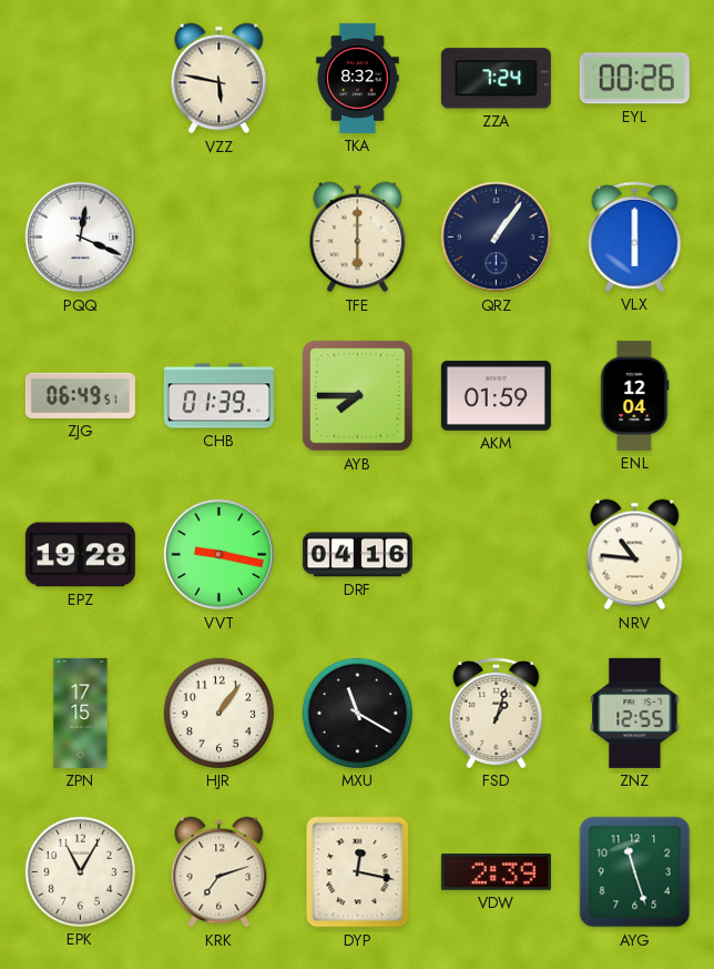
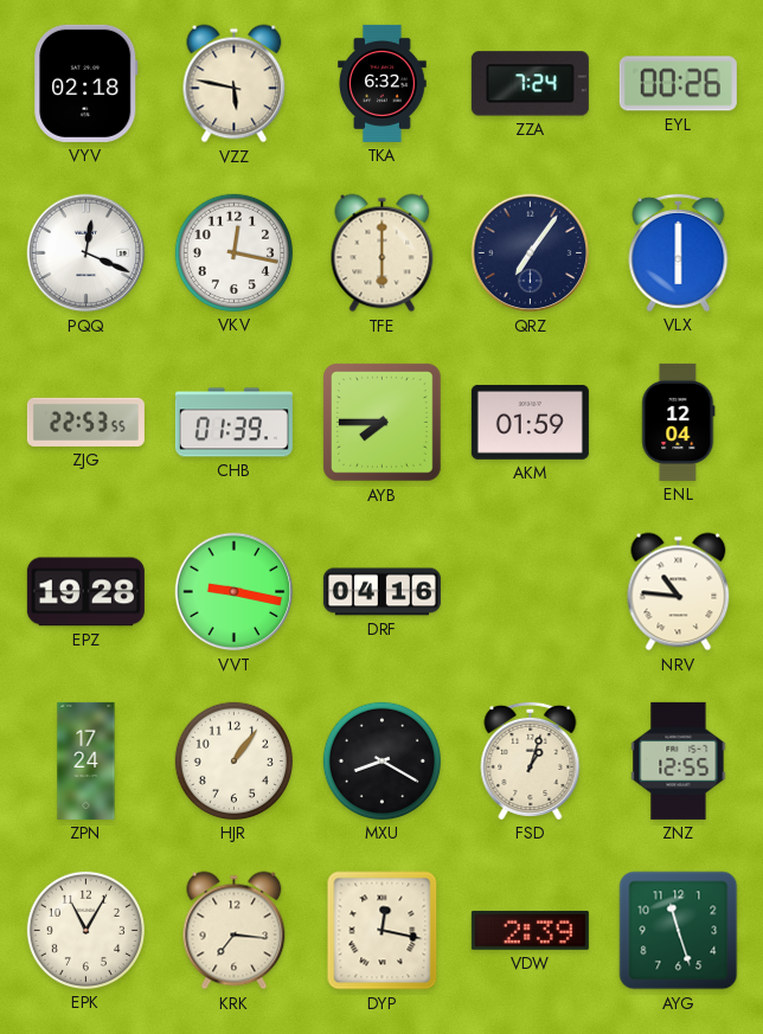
VYV: none -> 02:18
TKA: 8:32 -> 6:32
VKV: none -> 12:17
QRZ: 1:06 -> 7:06
ZJG: 06:49 -> 22:53
ZPN: 17:15 -> 17:24
MXU: 11:20 -> 8:20
KRK: 7:12 -> 7:16
